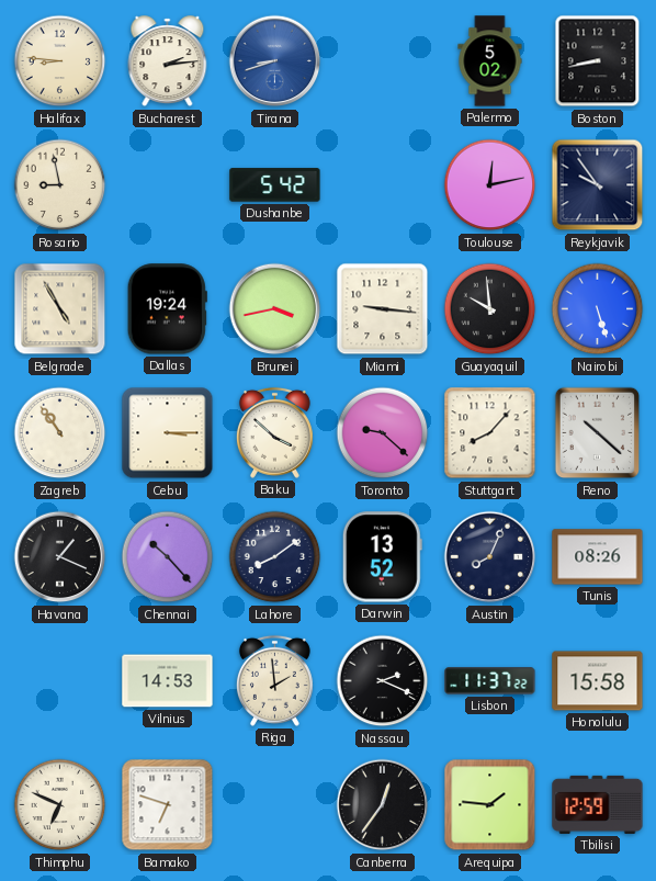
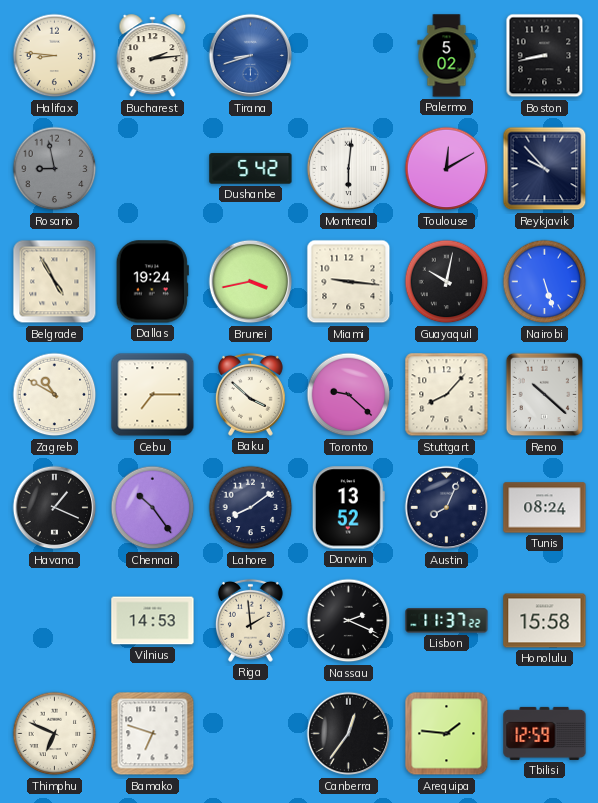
Rosario dial: cream -> grey
Montreal: none -> 6:01
Toulouse: 12:13 -> 12:10
Reykjavik: 9:54 -> 9:53
Guayaquil: 9:59 -> 10:02
Zagreb: 10:54 -> 10:50
Cebu: 3:15 -> 7:15
Chennai: 10:23 -> 10:24
Tunis: 08:26 -> 08:24
